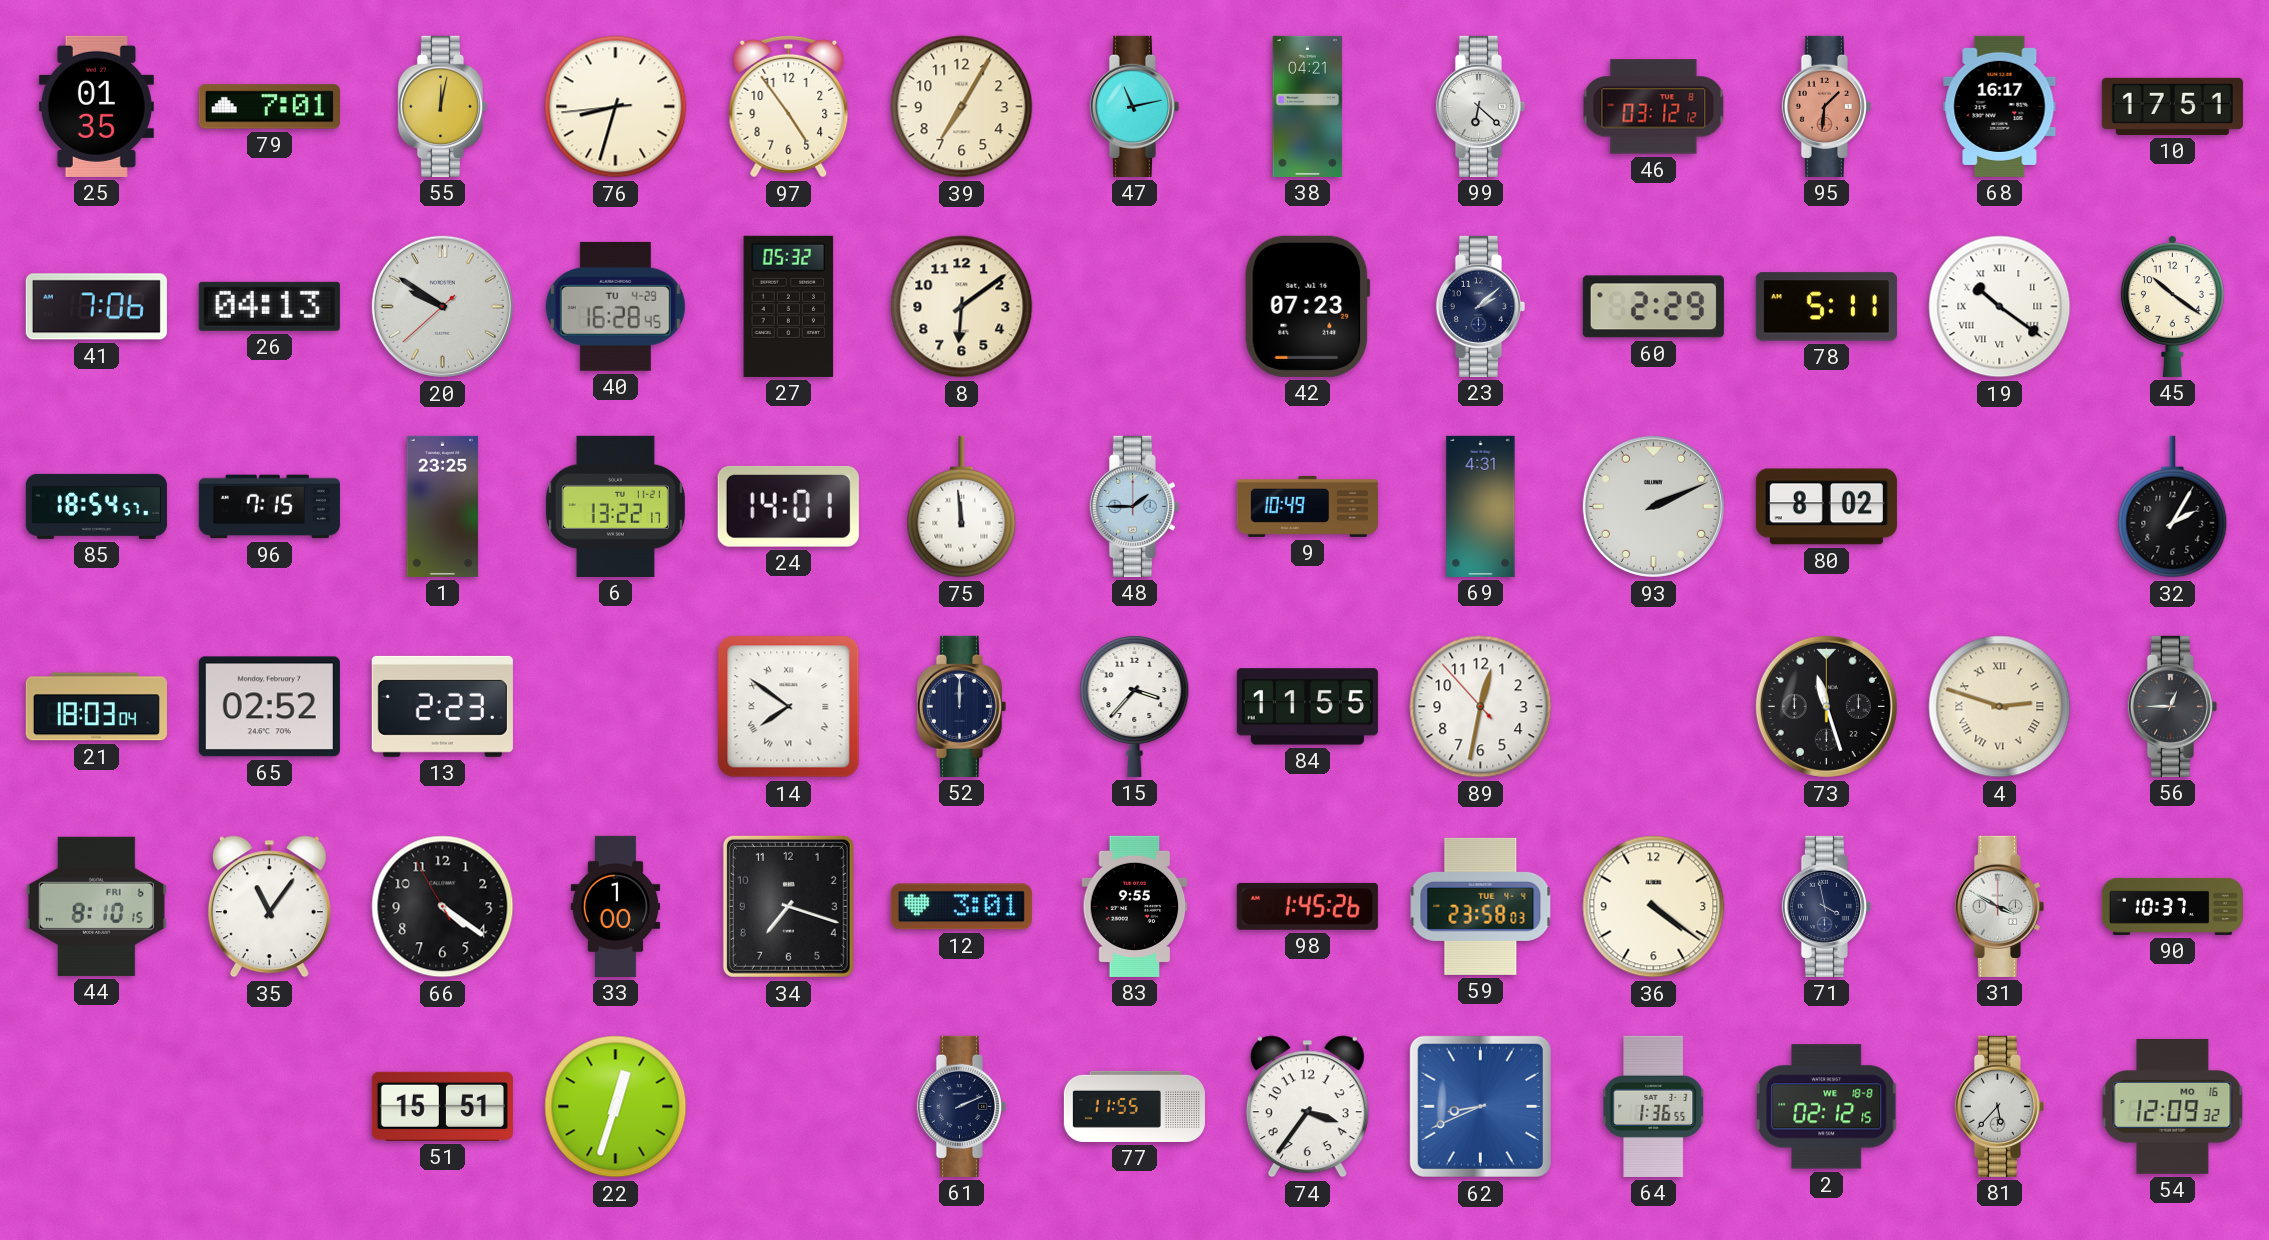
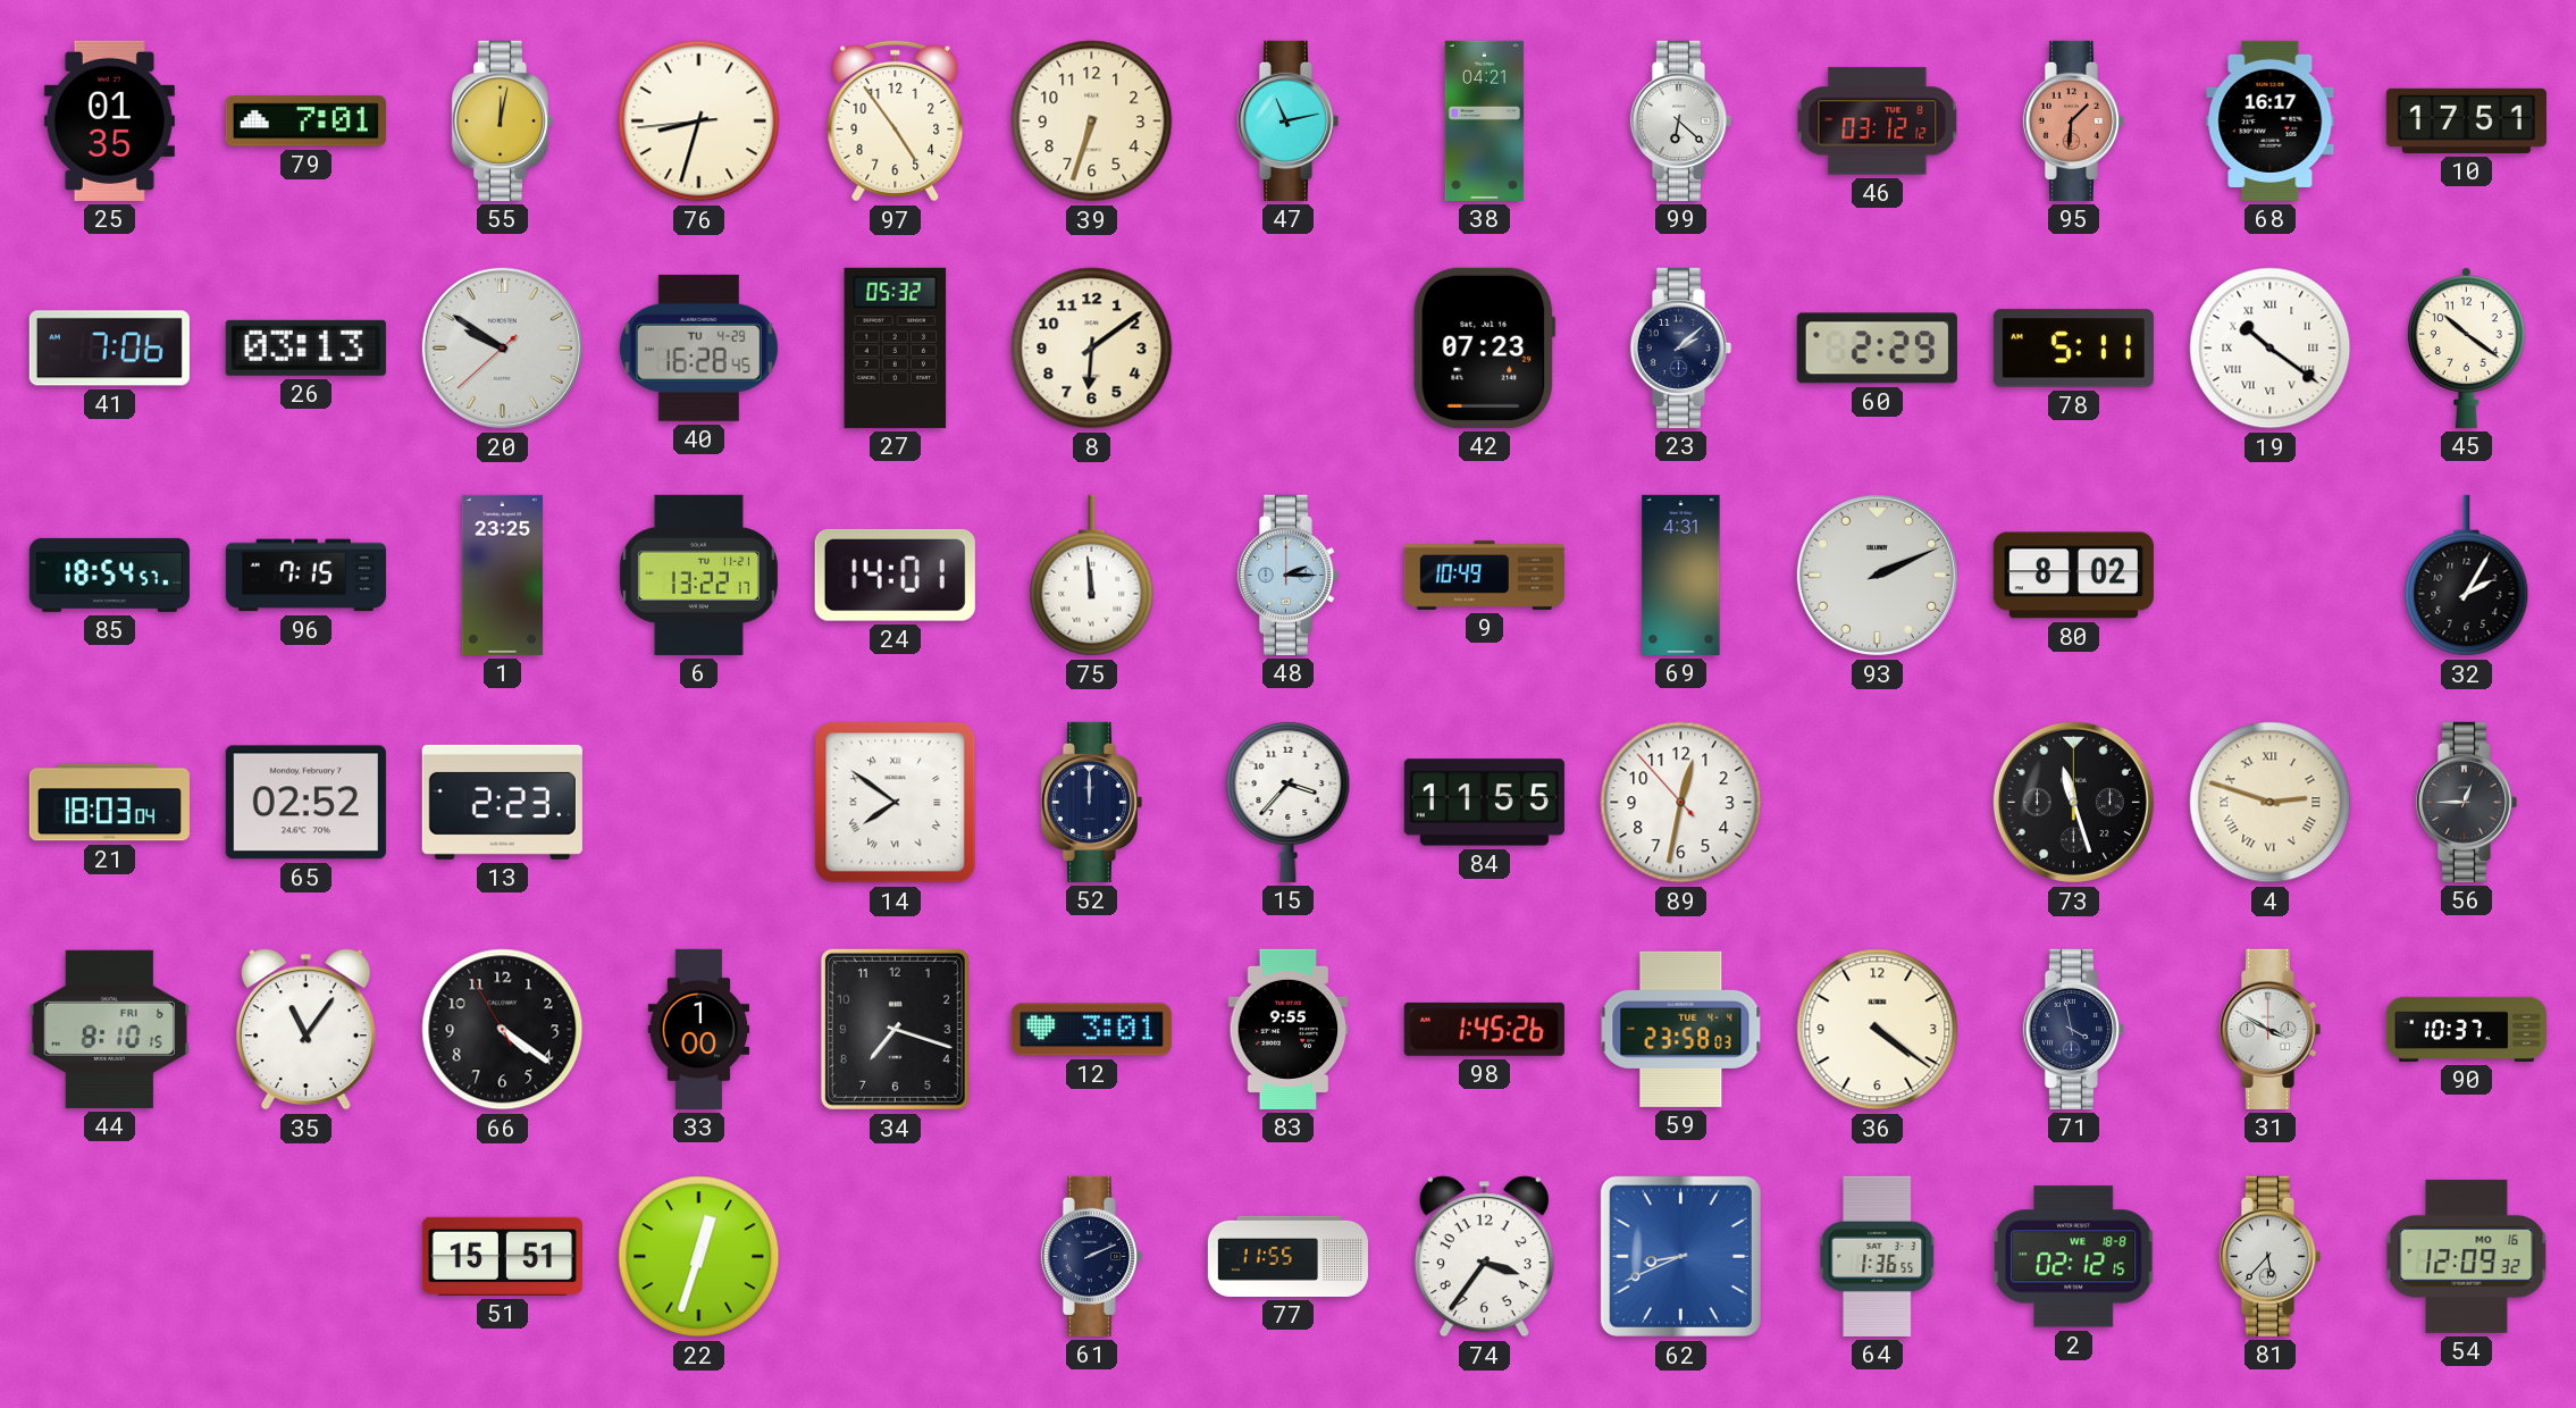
39: 7:05 -> 6:33
26: 04:13 -> 03:13
48: 1:45 -> 2:15
